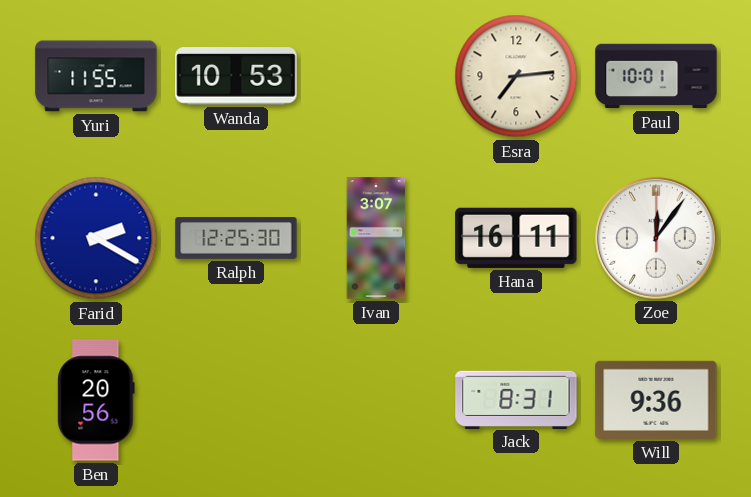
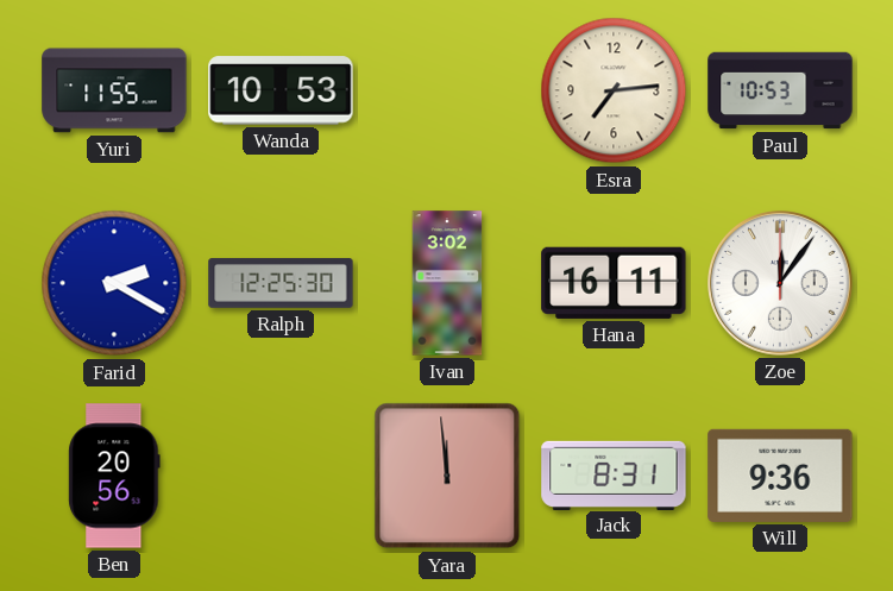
Paul: 10:01 -> 10:53
Ivan: 3:07 -> 3:02
Yara: none -> 11:59
